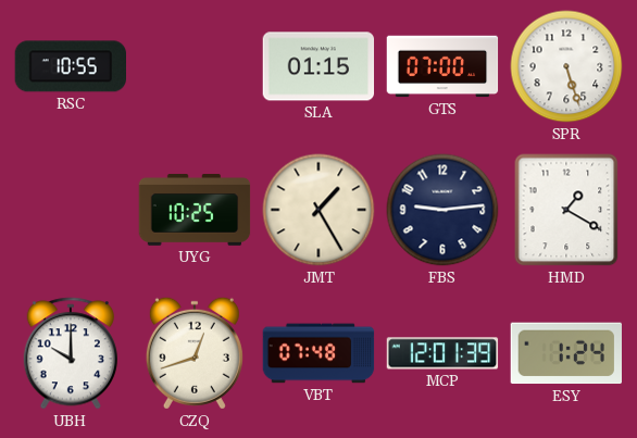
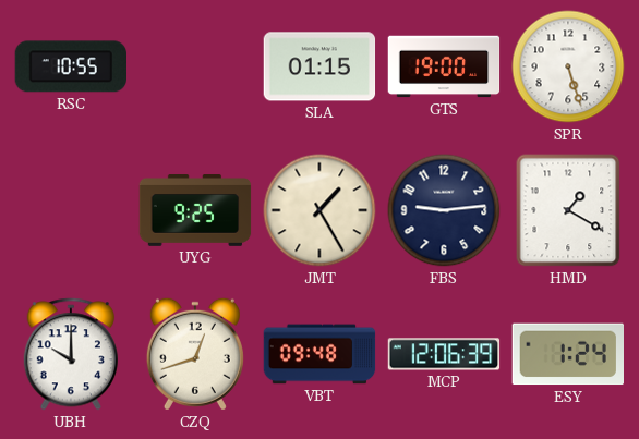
GTS: 07:00 -> 19:00
UYG: 10:25 -> 9:25
VBT: 07:48 -> 09:48
MCP: 12:01 -> 12:06
